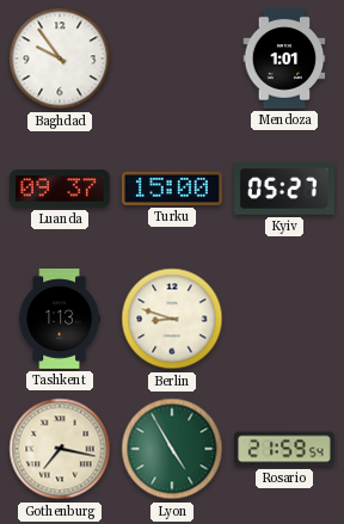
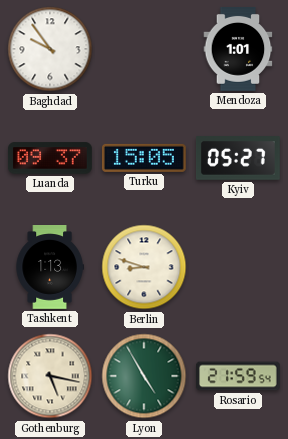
Turku: 15:00 -> 15:05
Gothenburg: 7:17 -> 5:17
